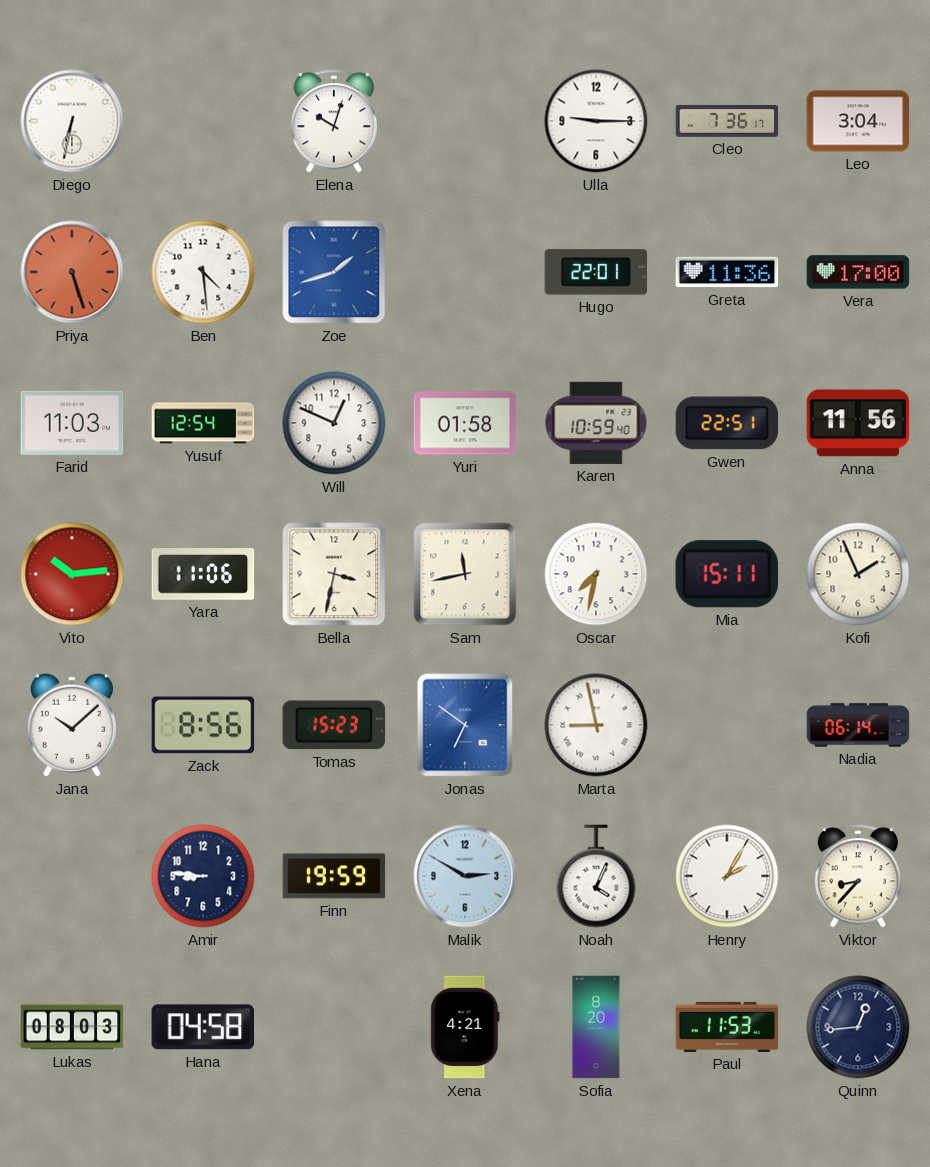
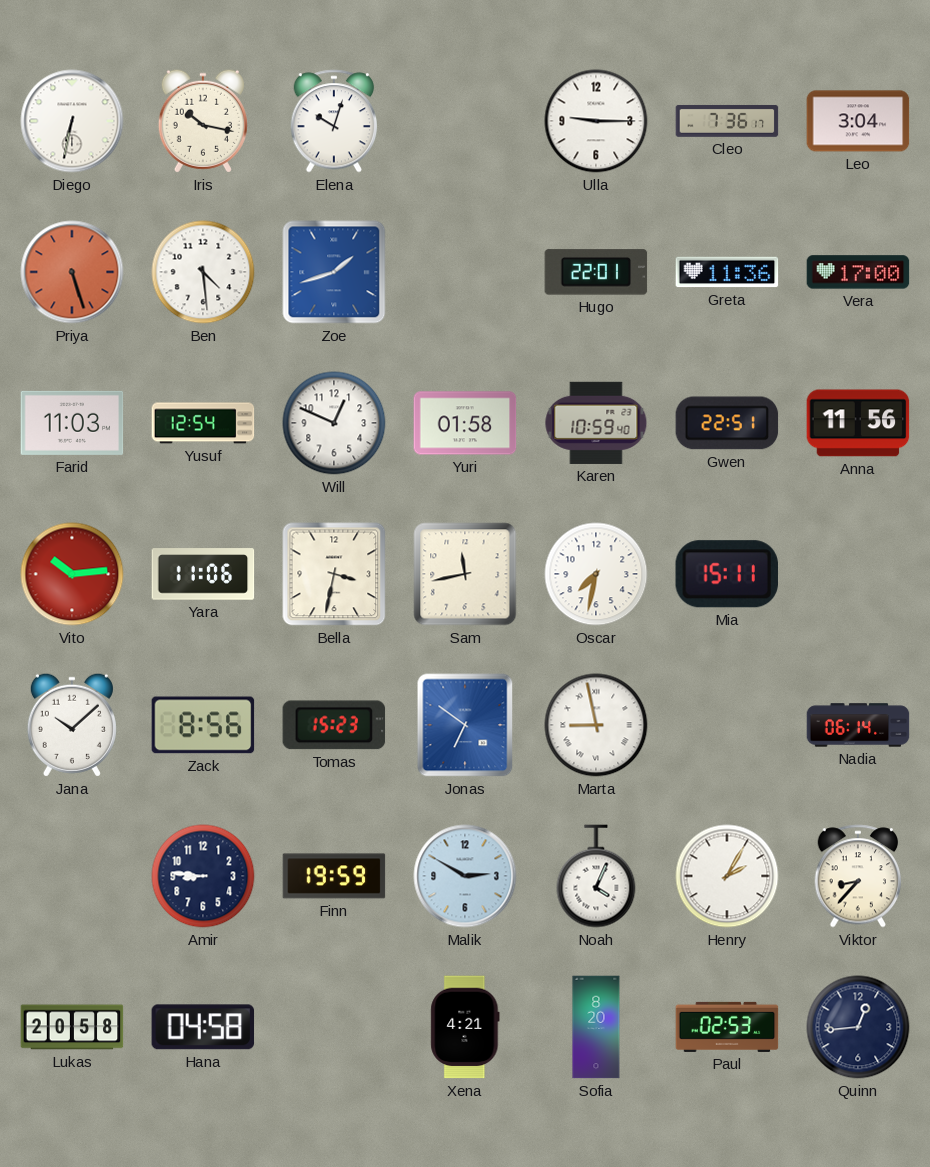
Iris: none -> 10:17
Kofi: 1:56 -> none
Lukas: 08:03 -> 20:58
Paul: 11:53 -> 02:53
